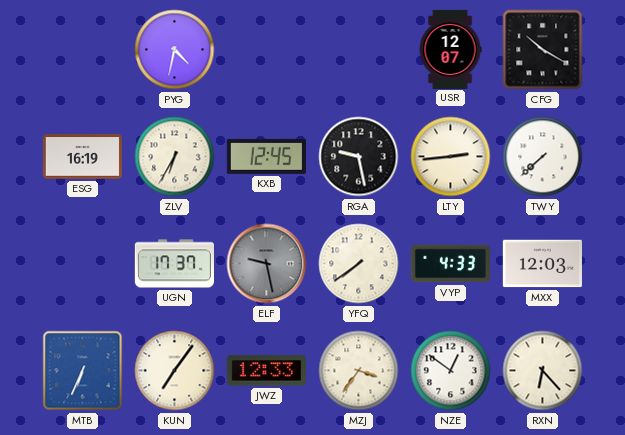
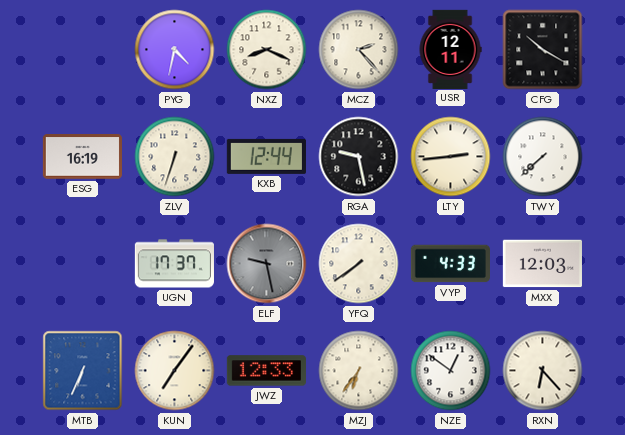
NXZ: none -> 8:19
MCZ: none -> 2:23
USR: 12:07 -> 12:11
ZLV: 6:35 -> 6:33
KXB: 12:45 -> 12:44
MZJ: 3:36 -> 6:36
